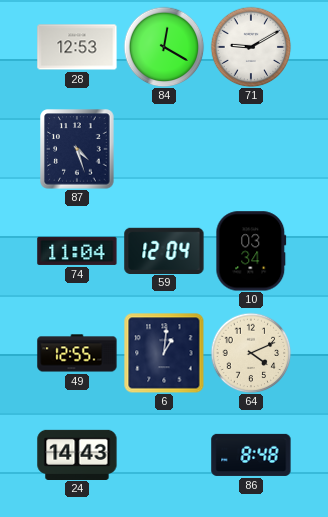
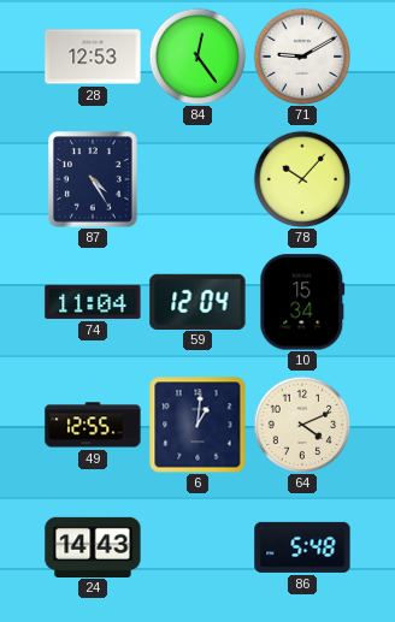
84: 12:20 -> 12:24
87: 4:27 -> 4:25
78: none -> 10:07
10: 03:34 -> 15:34
86: 8:48 -> 5:48
